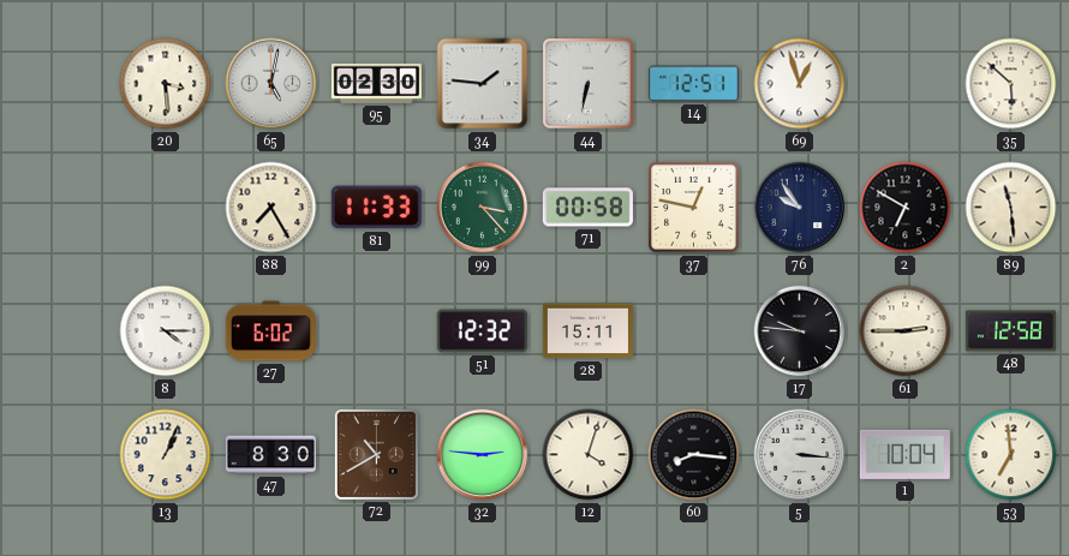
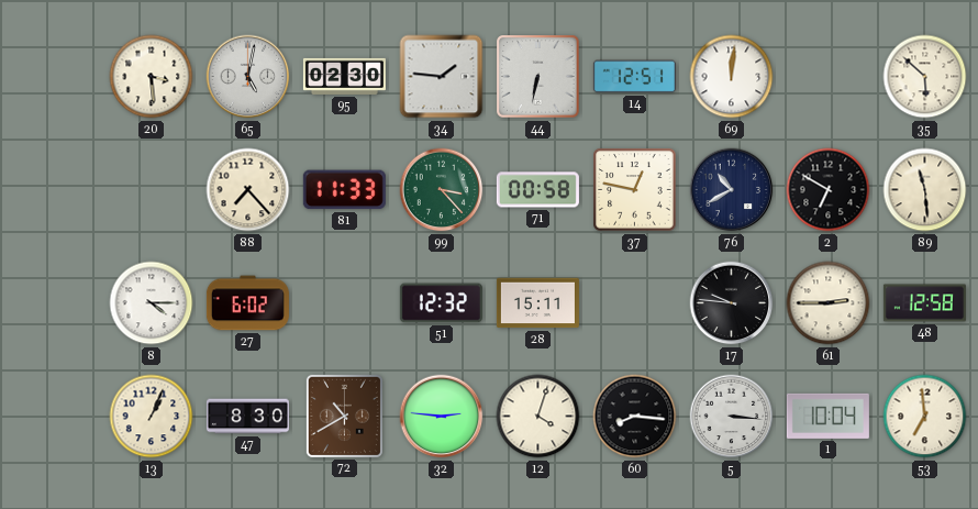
69: 12:57 -> 12:01
88: 7:25 -> 7:23
76: 9:54 -> 10:40
